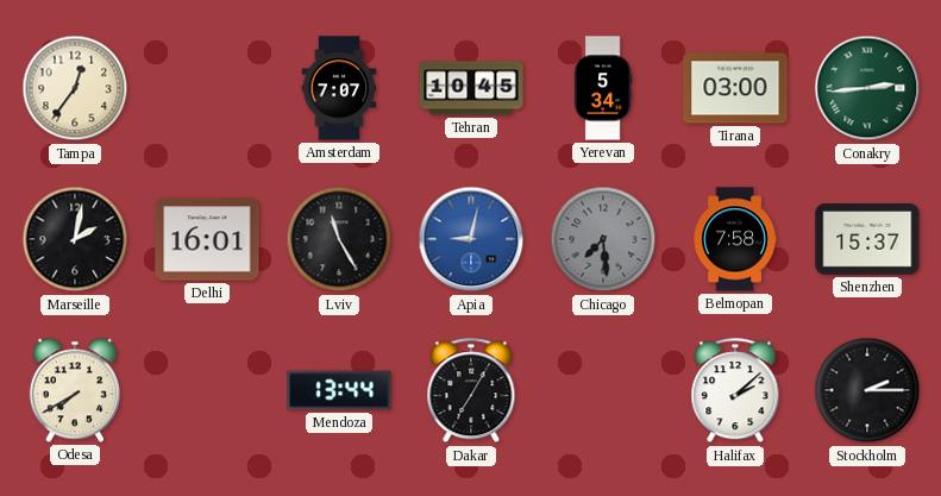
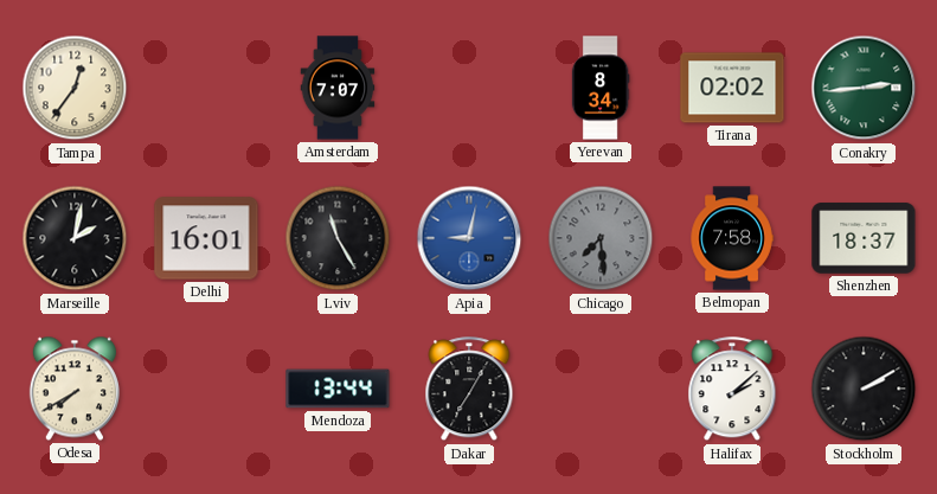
Tehran: 10:45 -> none
Yerevan: 5:34 -> 8:34
Tirana: 03:00 -> 02:02
Shenzhen: 15:37 -> 18:37
Stockholm: 2:15 -> 2:10
